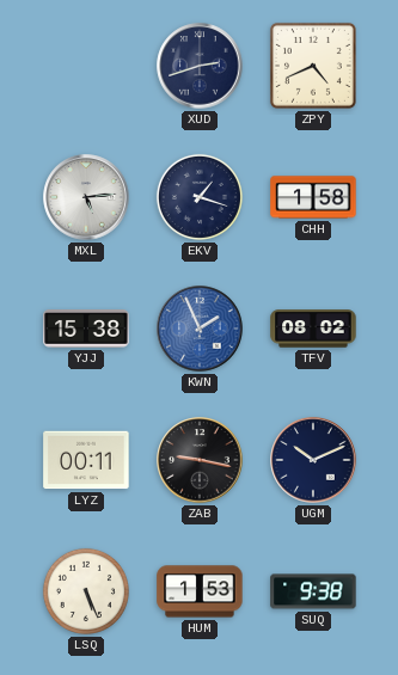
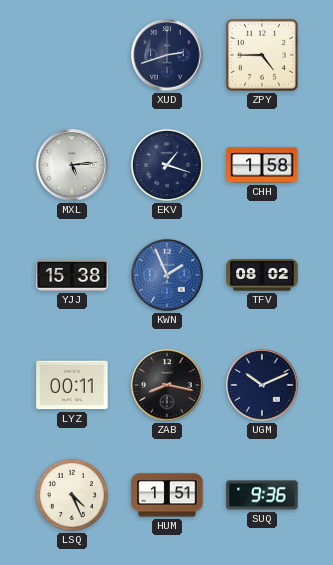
ZPY: 4:41 -> 4:45
ZAB: 9:17 -> 8:17
LSQ: 5:26 -> 4:26
HUM: 1:53 -> 1:51
SUQ: 9:38 -> 9:36
